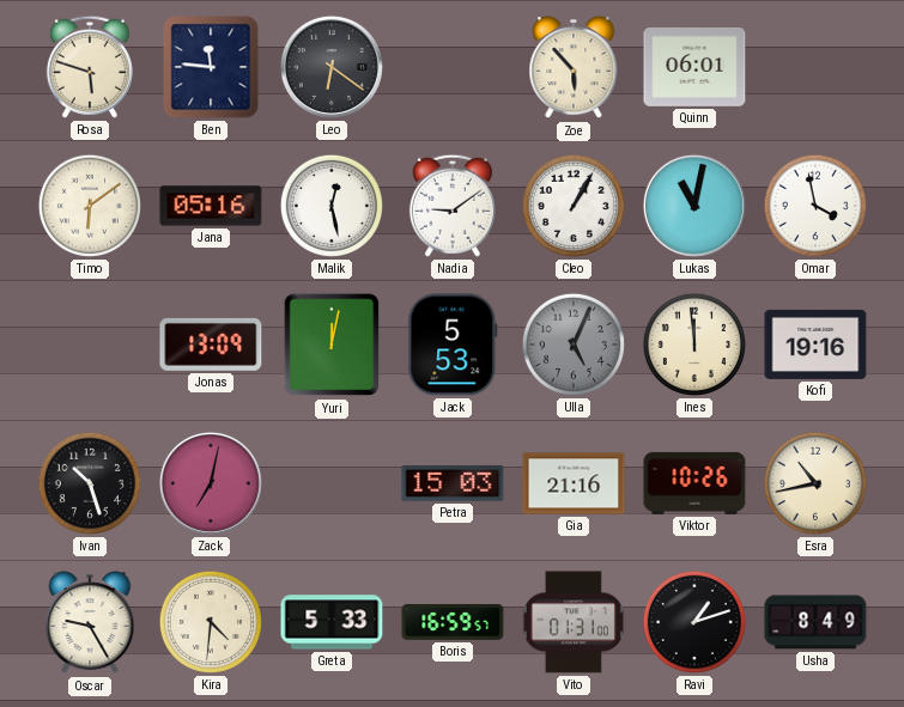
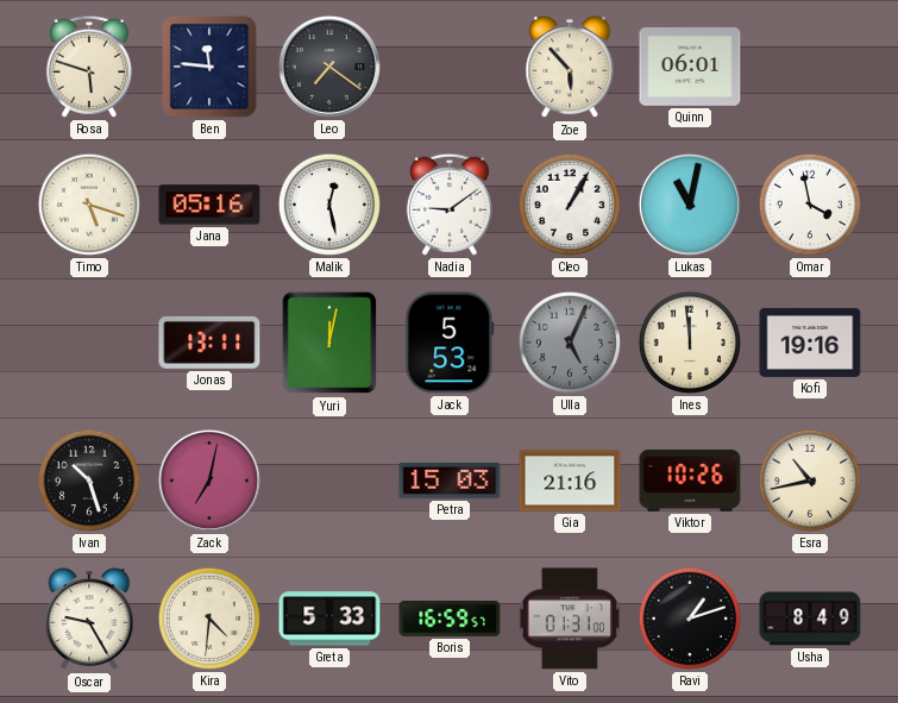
Leo: 6:21 -> 7:21
Timo: 6:09 -> 5:18
Jonas: 13:09 -> 13:11
